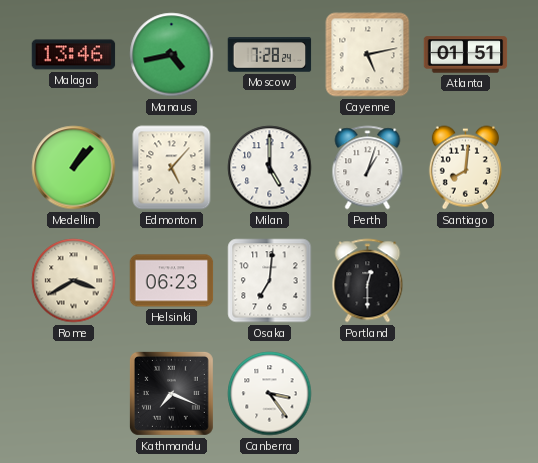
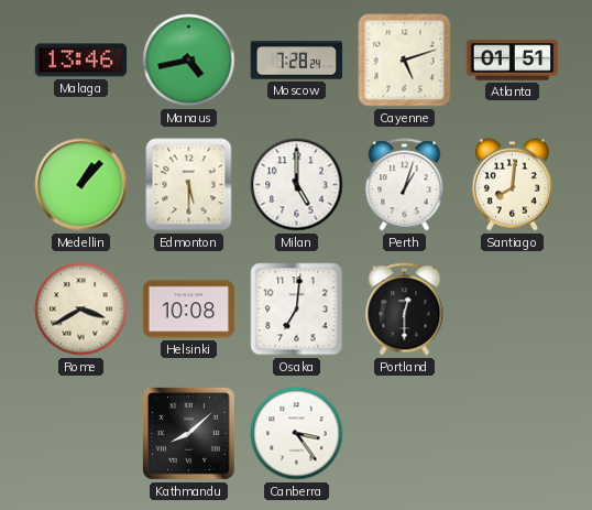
Cayenne: 5:13 -> 5:12
Edmonton: 5:07 -> 5:30
Helsinki: 06:23 -> 10:08
Kathmandu: 7:19 -> 8:08
